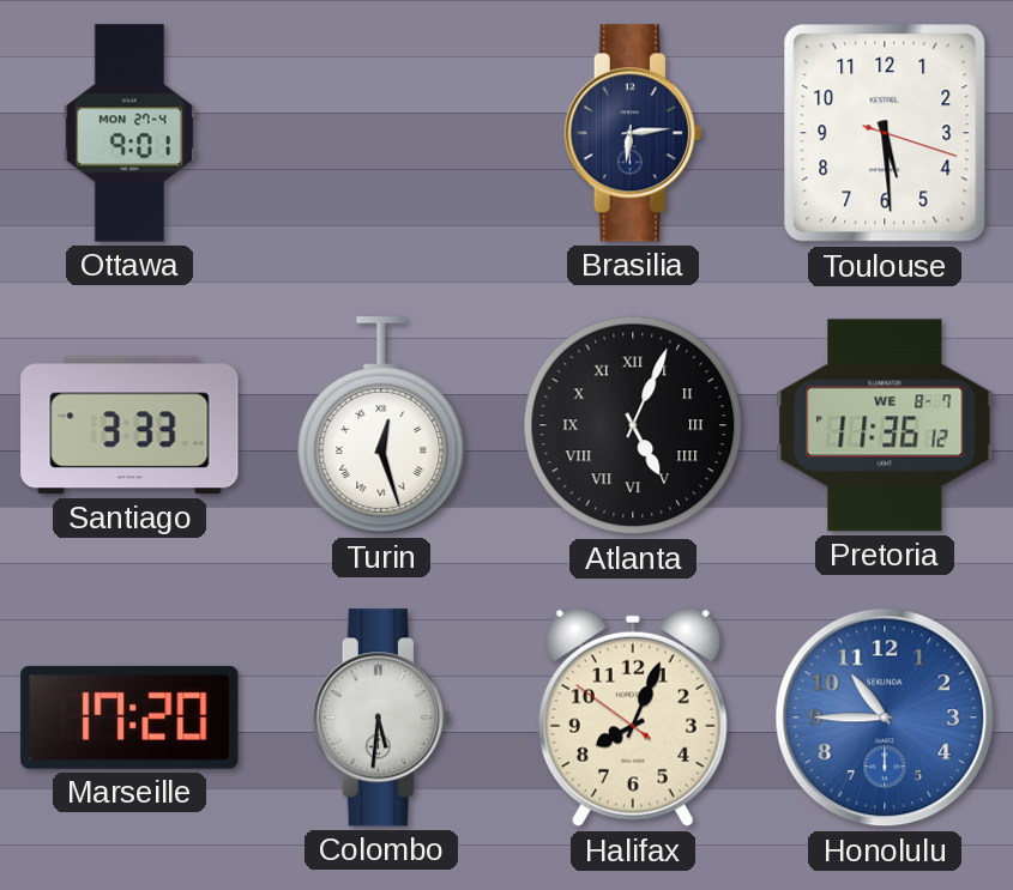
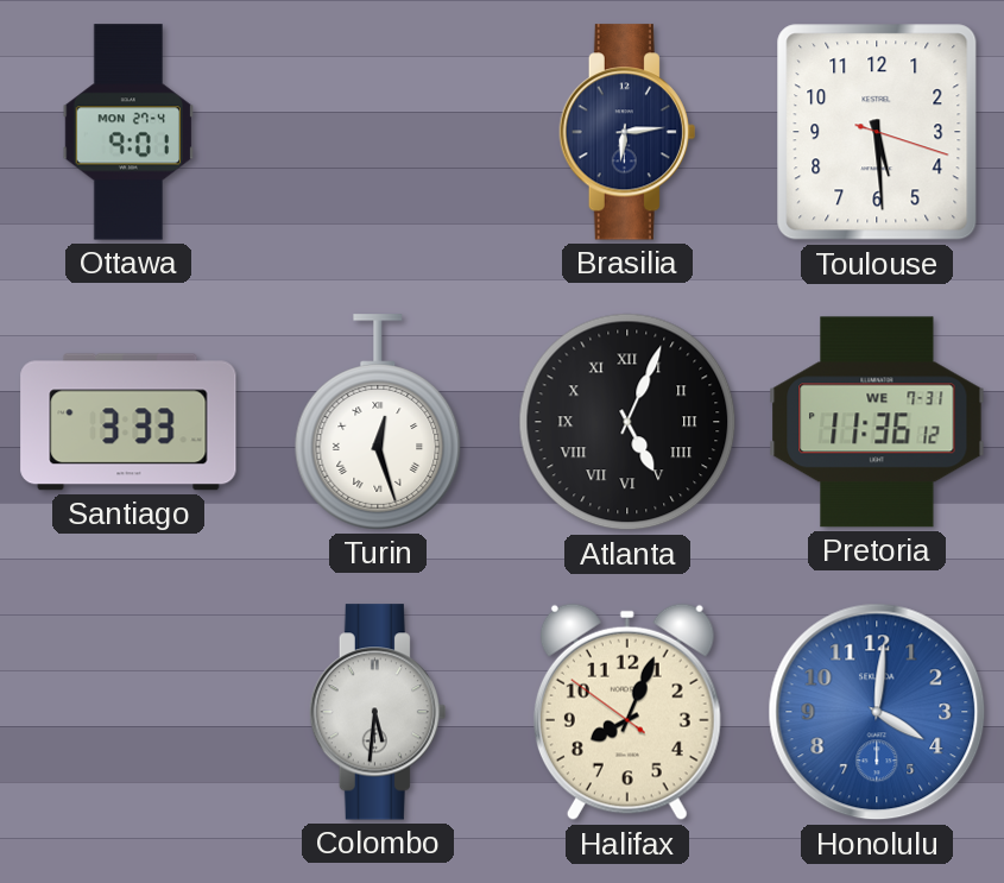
Pretoria date: WE 8-7 -> WE 7-31
Marseille: 17:20 -> none
Honolulu: 10:45 -> 4:01
